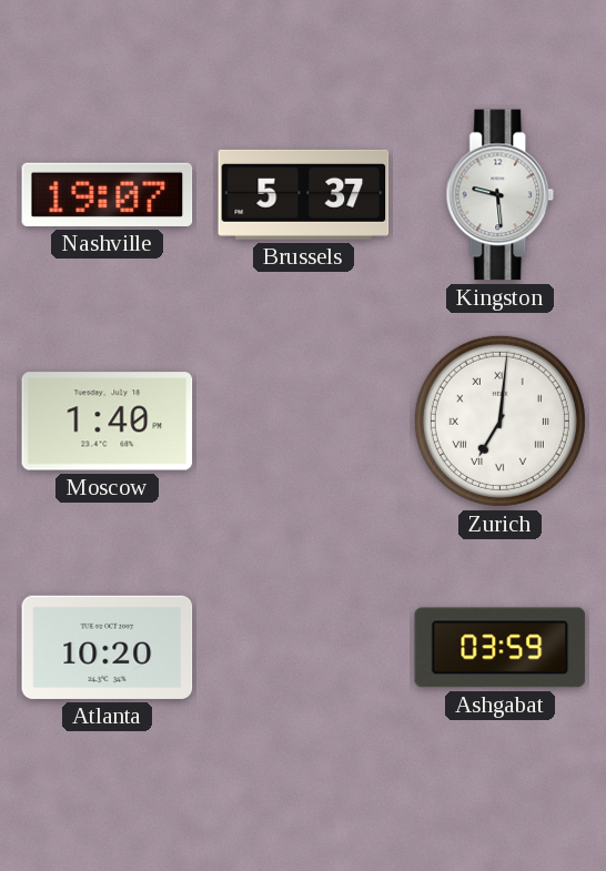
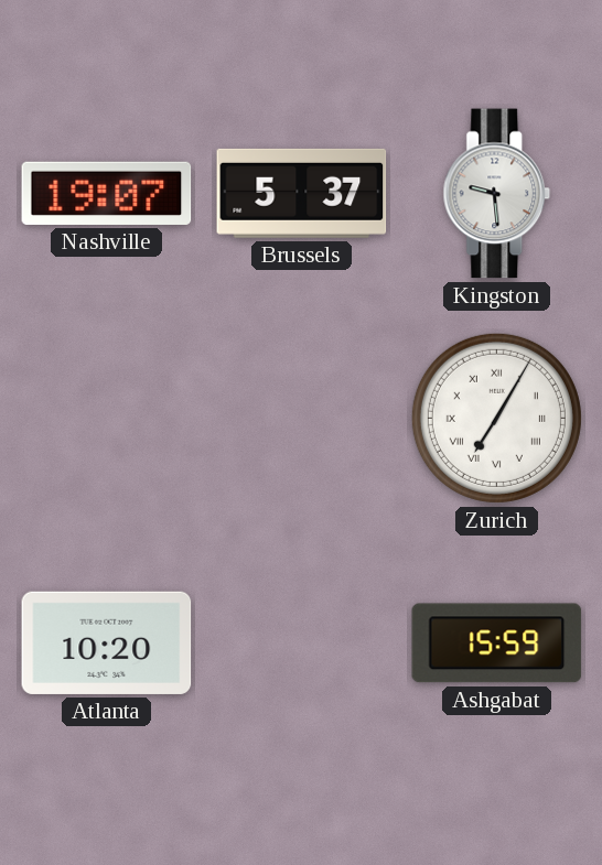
Moscow: 1:40 -> none
Zurich: 7:01 -> 7:05
Ashgabat: 03:59 -> 15:59
